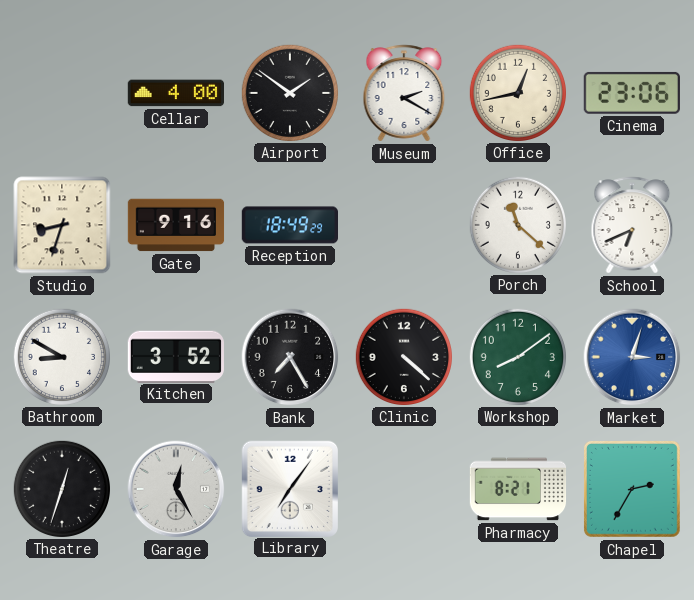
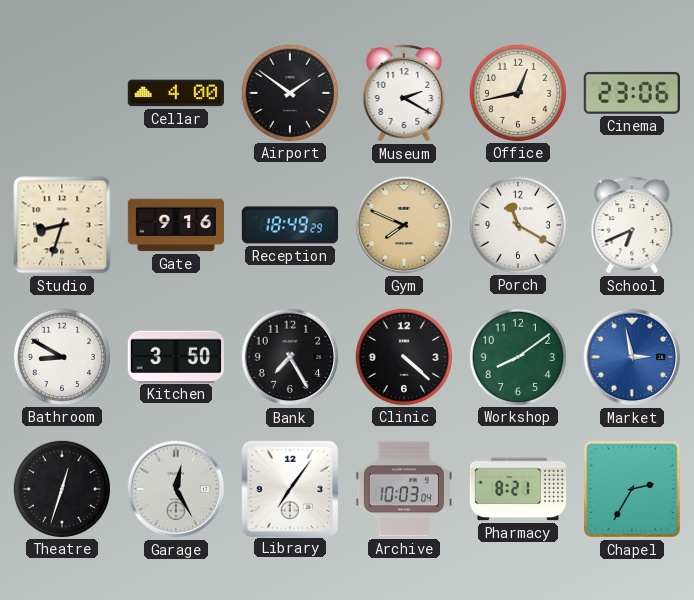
Gym: none -> 7:49
Porch: 11:22 -> 11:20
Kitchen: 3:52 -> 3:50
Market: 3:03 -> 2:58
Archive: none -> 10:03
